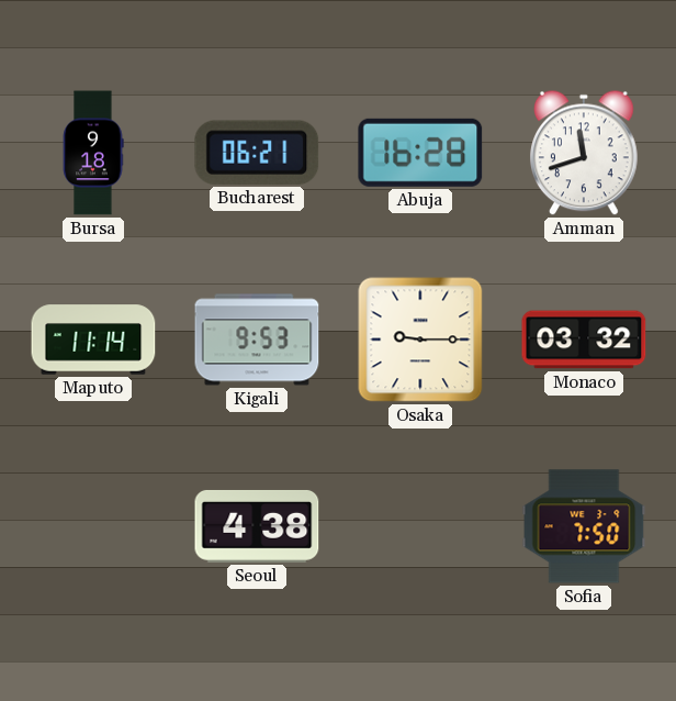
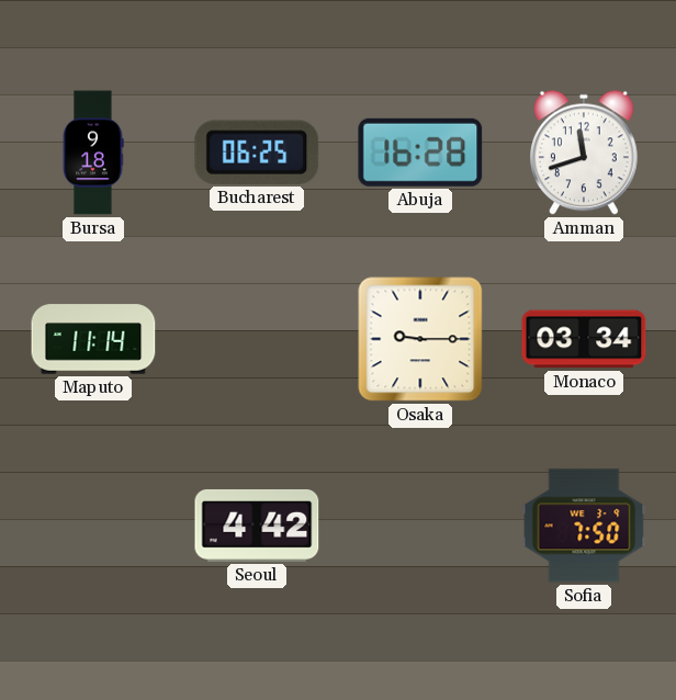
Bucharest: 06:21 -> 06:25
Kigali: 9:53 -> none
Monaco: 03:32 -> 03:34
Seoul: 4:38 -> 4:42
